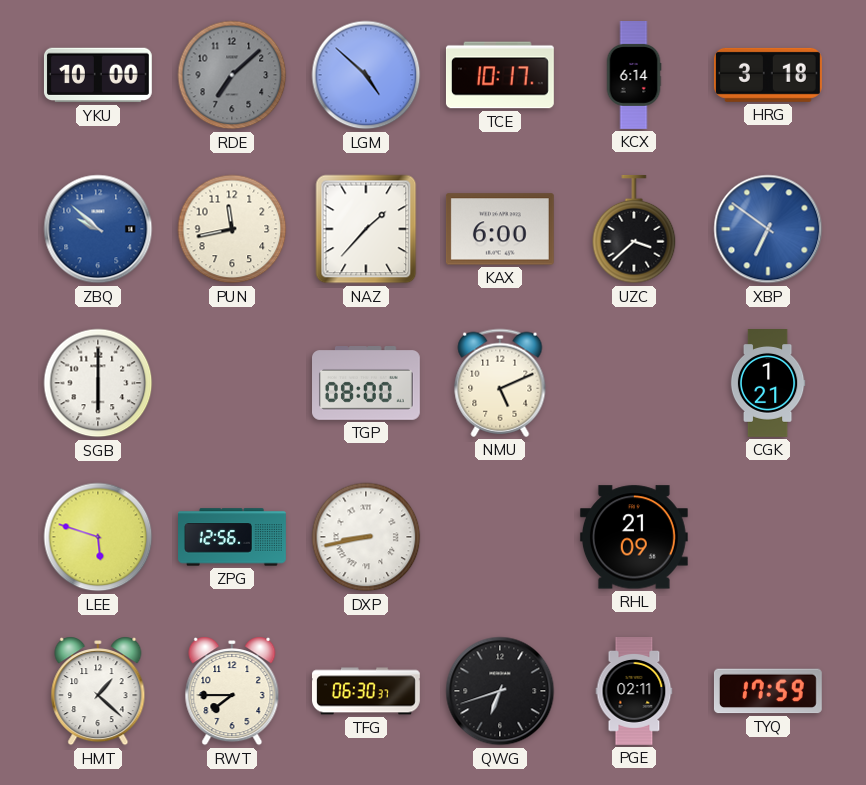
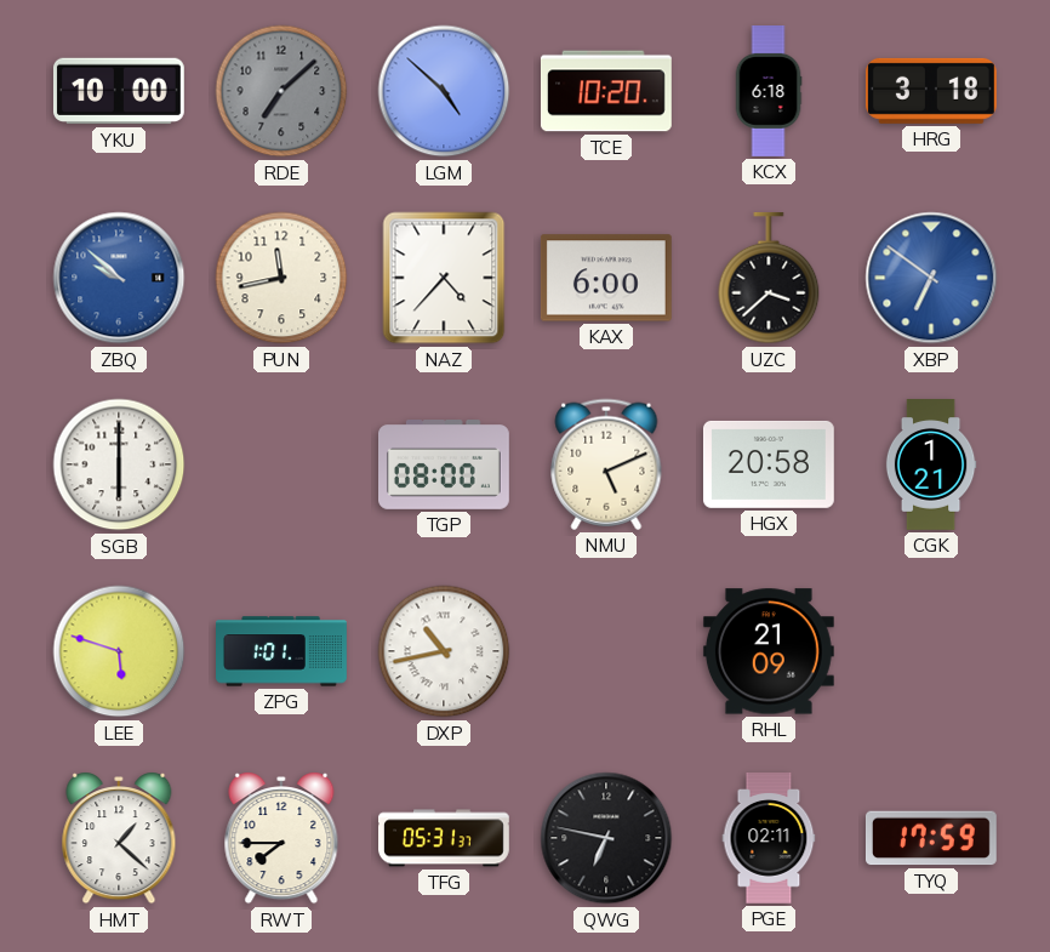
TCE: 10:17 -> 10:20
KCX: 6:14 -> 6:18
NAZ: 1:37 -> 4:37
HGX: none -> 20:58
ZPG: 12:56 -> 1:01
DXP: 8:43 -> 10:43
TFG: 06:30 -> 05:31
QWG: 6:42 -> 6:47
